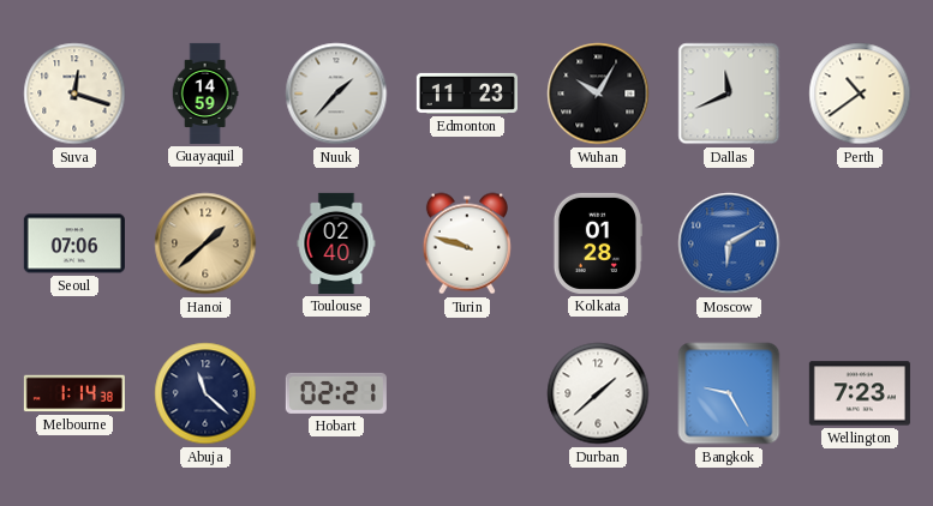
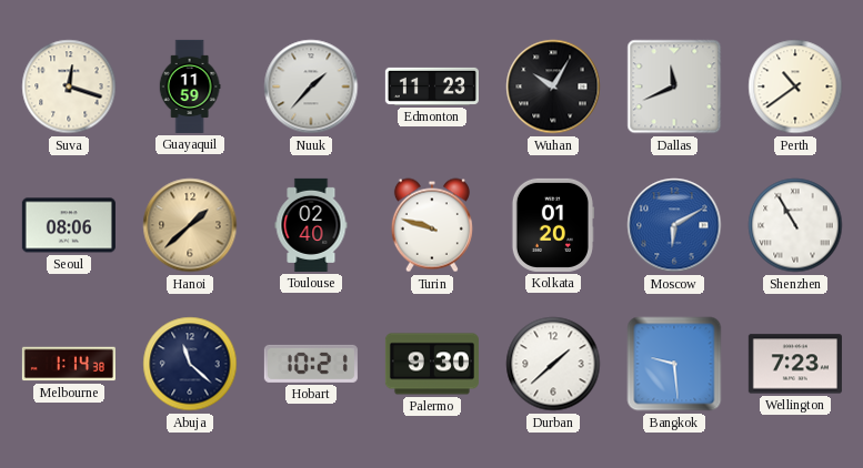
Guayaquil: 14:59 -> 11:59
Seoul: 07:06 -> 08:06
Kolkata: 01:28 -> 01:20
Shenzhen: none -> 10:55
Hobart: 02:21 -> 10:21
Palermo: none -> 9:30
Bangkok: 9:25 -> 9:29
